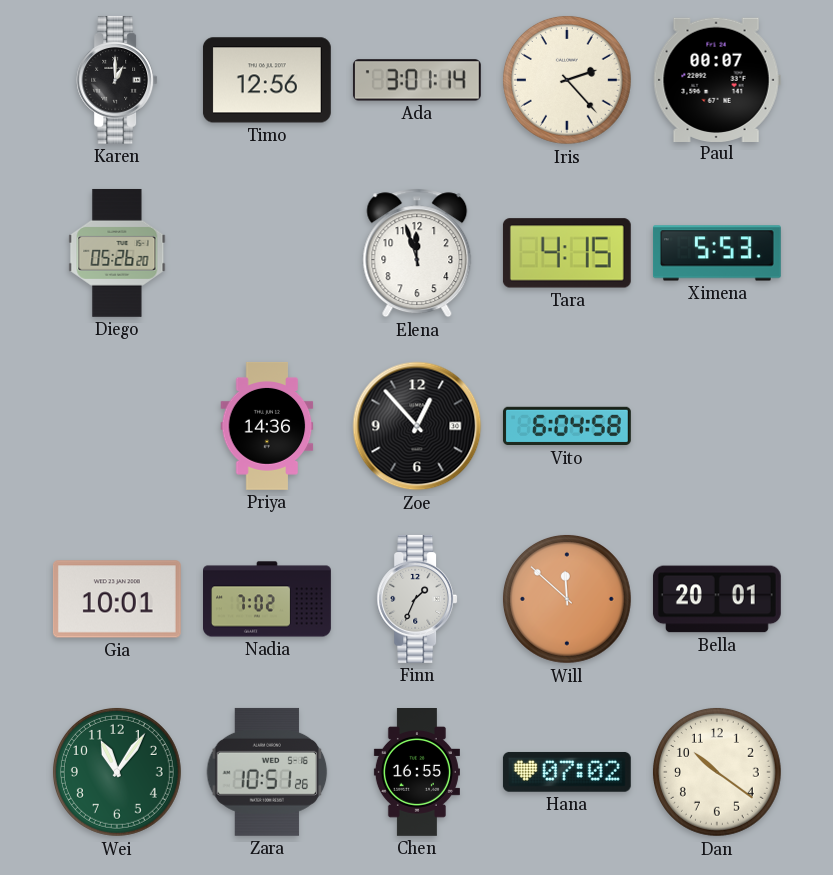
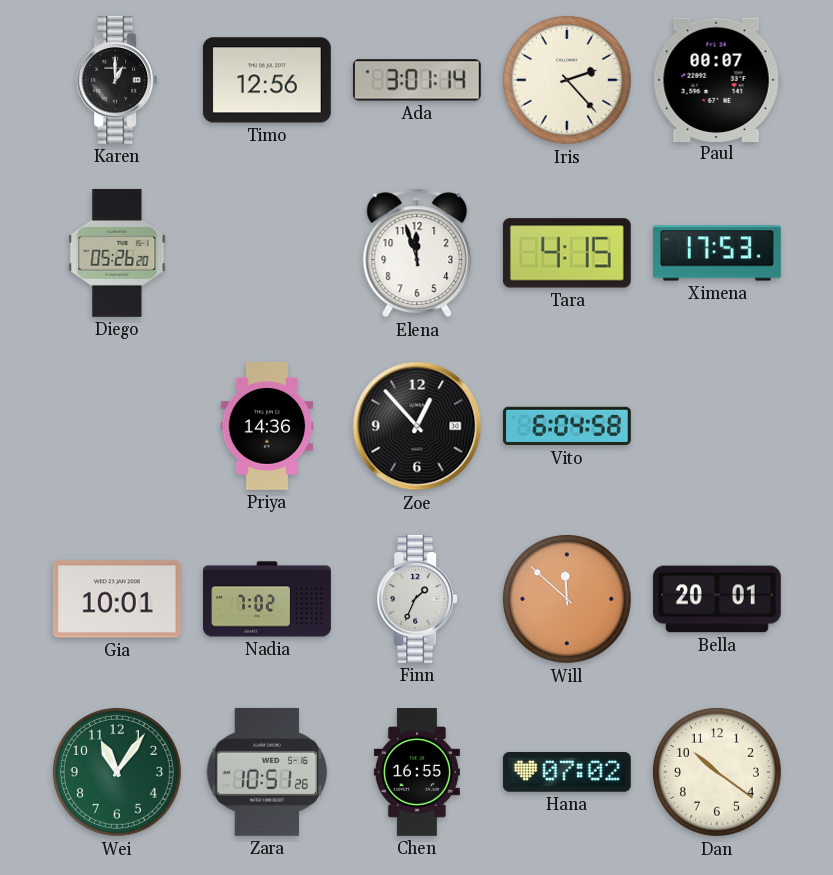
Ximena: 5:53 -> 17:53
